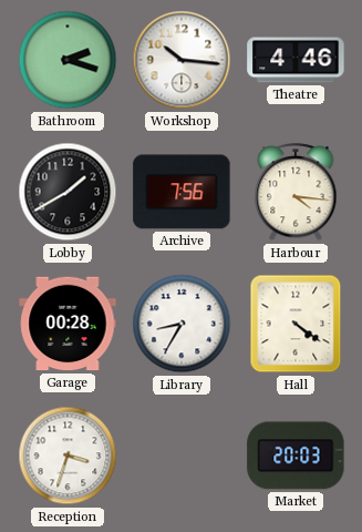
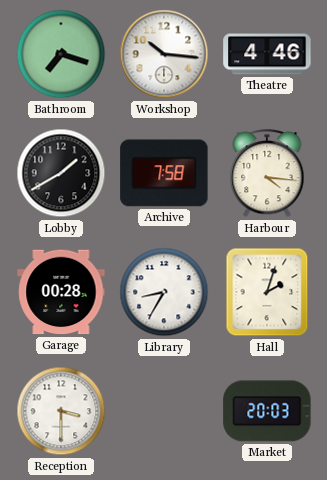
Bathroom: 2:18 -> 7:18
Archive: 7:56 -> 7:58
Hall: 4:21 -> 2:03
Reception: 3:33 -> 3:30
